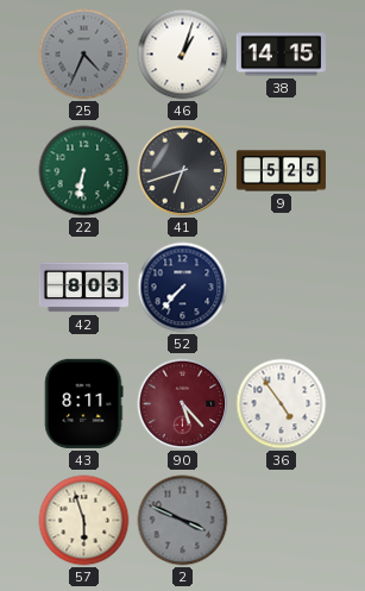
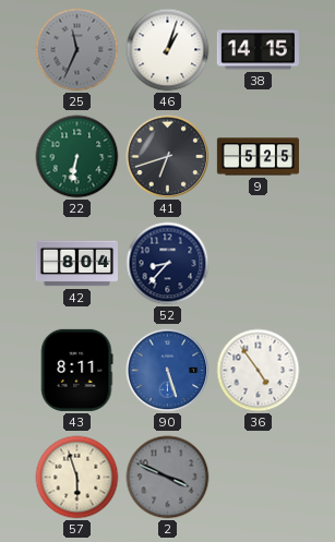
25: 4:34 -> 11:34
42: 8:03 -> 8:04
52: 7:37 -> 8:37
90: 5:23 -> 5:27
90 dial: burgundy -> blue
